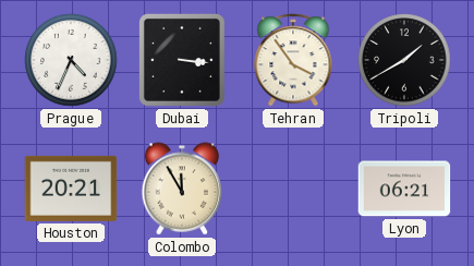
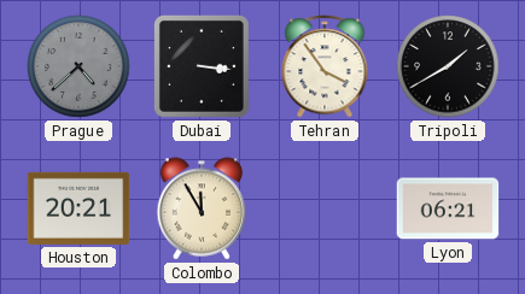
Prague: 4:34 -> 4:38
Prague dial: white -> grey
